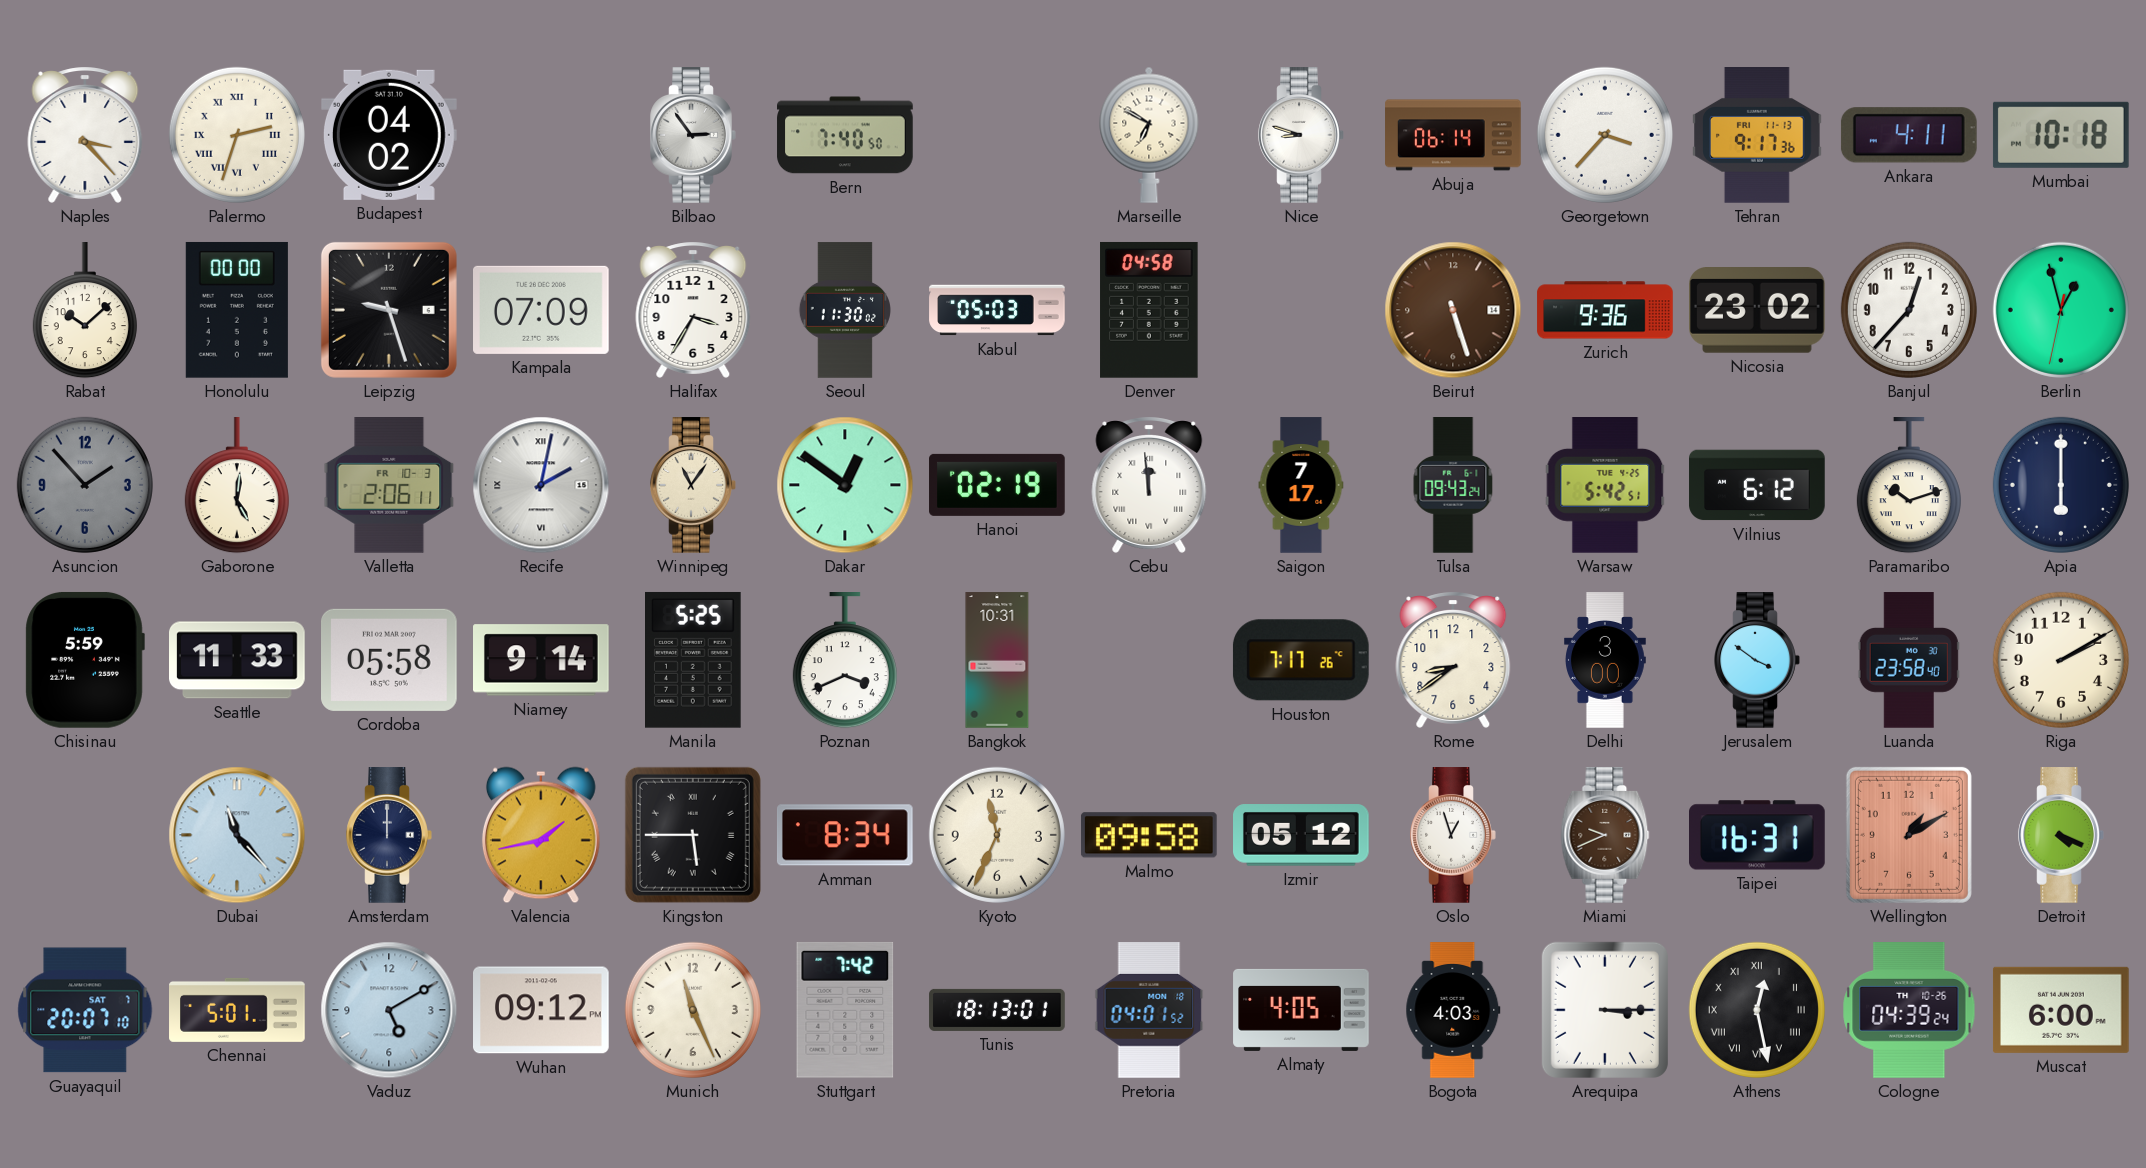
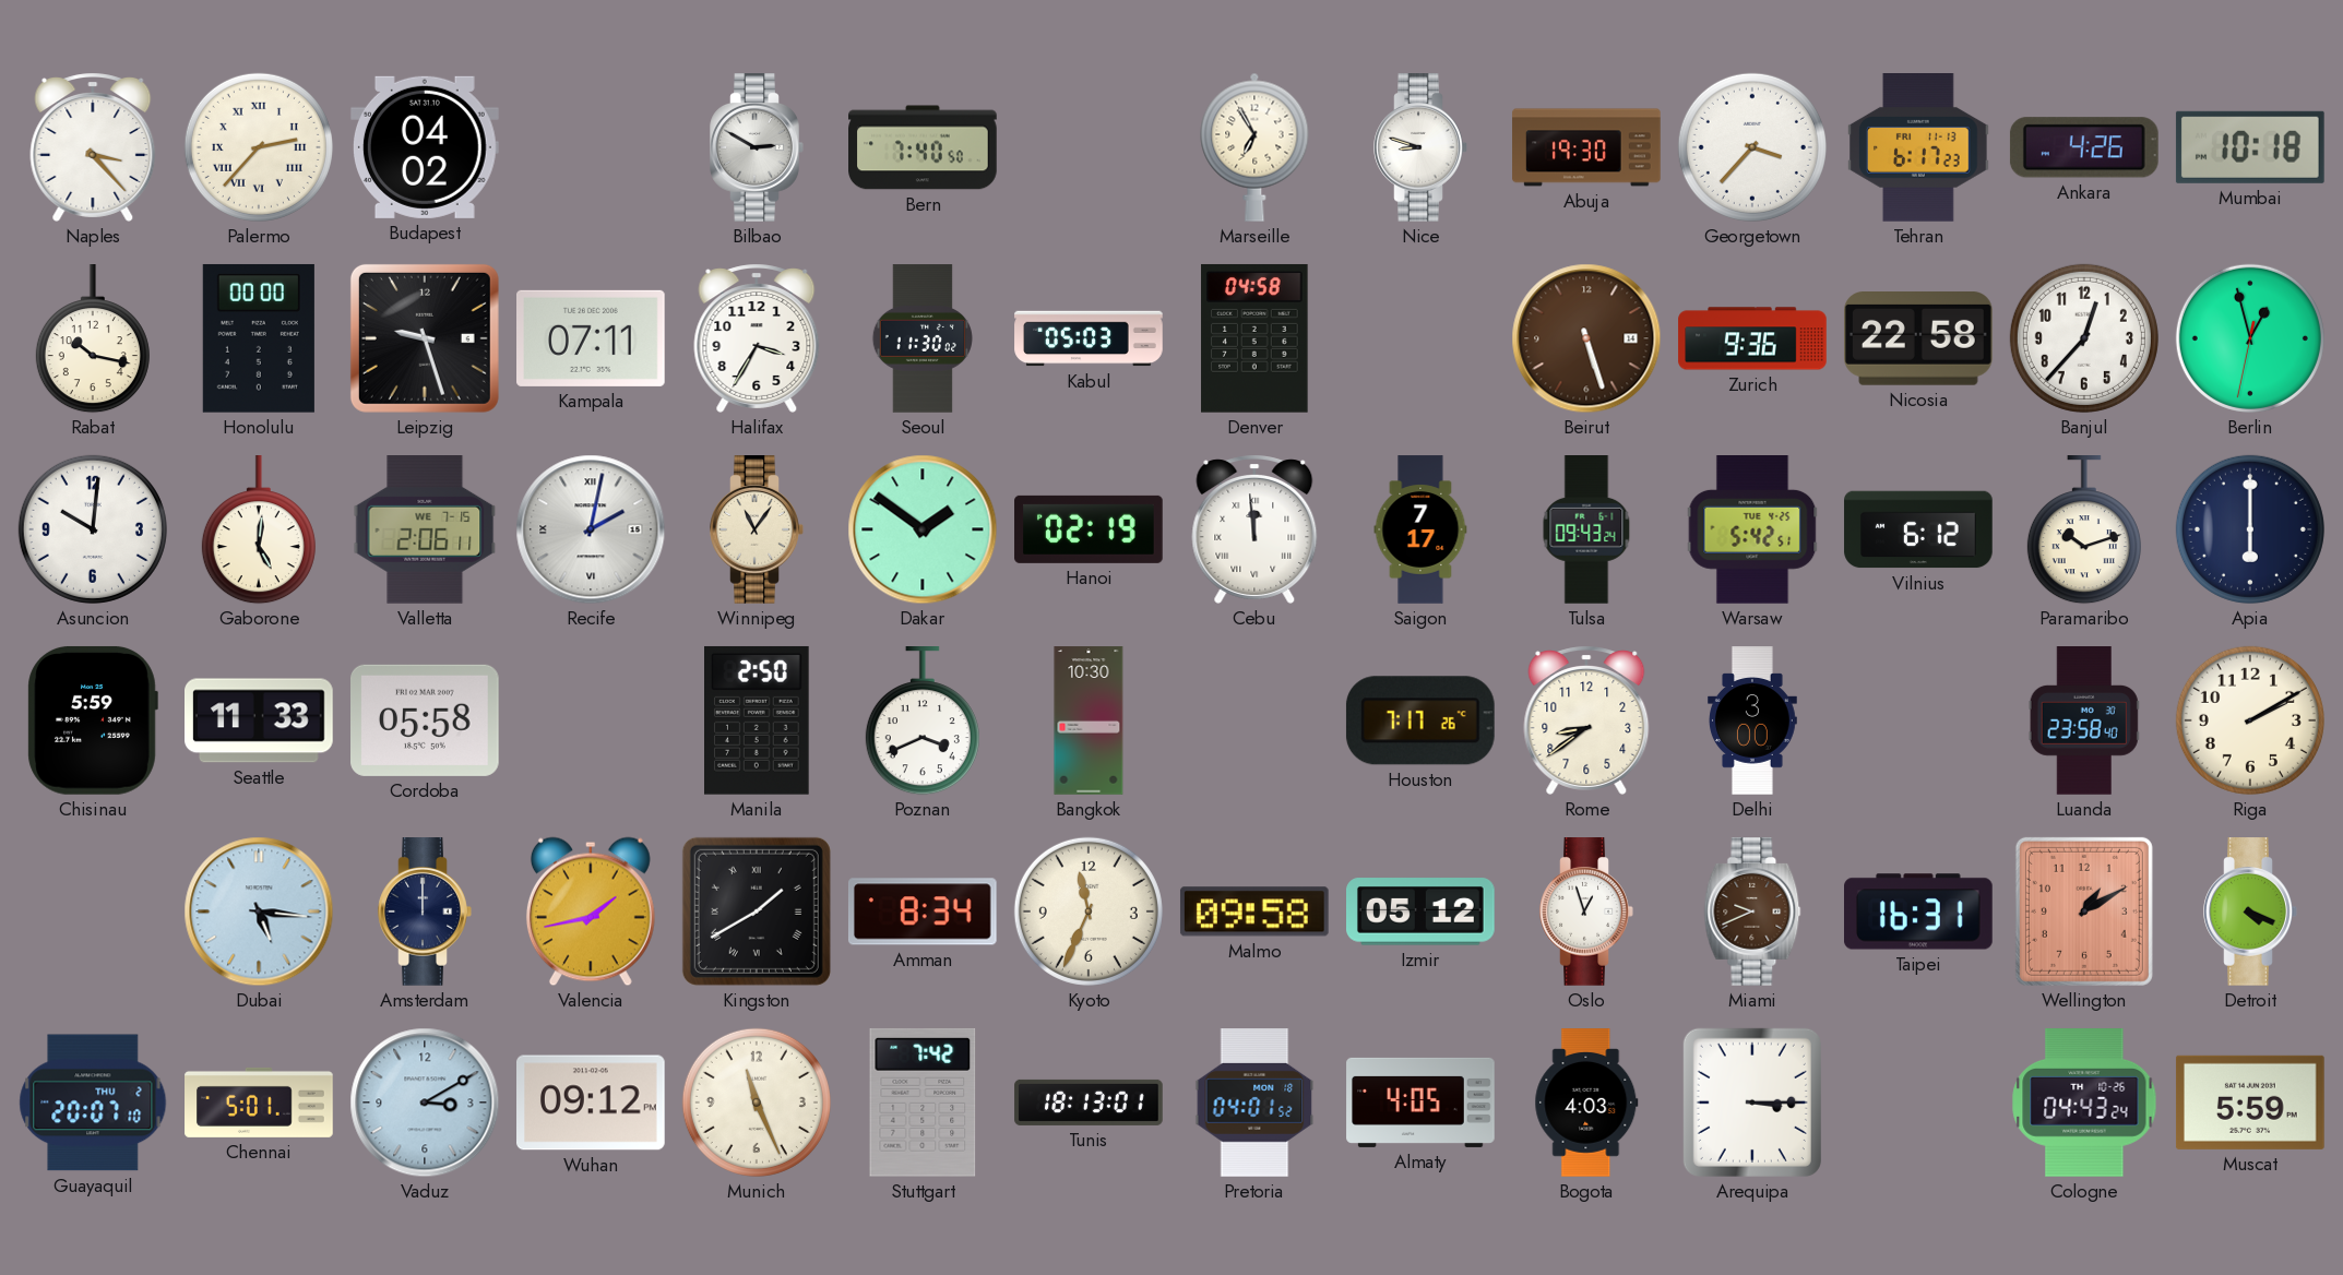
Palermo: 2:33 -> 2:37
Bilbao: 2:54 -> 2:50
Marseille: 6:50 -> 6:55
Abuja: 06:14 -> 19:30
Tehran: 9:17 -> 6:17
Ankara: 4:11 -> 4:26
Rabat: 10:08 -> 10:17
Kampala: 07:09 -> 07:11
Nicosia: 23:02 -> 22:58
Asuncion: 1:53 -> 10:01
Asuncion dial: grey -> white
Valletta date: FR 10-3 -> WE 7-15
Dakar: 12:51 -> 1:51
Niamey: 9:14 -> none
Manila: 5:25 -> 2:50
Bangkok: 10:31 -> 10:30
Jerusalem: 3:51 -> none
Dubai: 11:23 -> 5:16
Kingston: 5:45 -> 1:40
Guayaquil date: SAT 7 -> THU 2
Vaduz: 5:10 -> 3:10
Athens: 12:28 -> none
Cologne: 04:39 -> 04:43
Muscat: 6:00 -> 5:59
